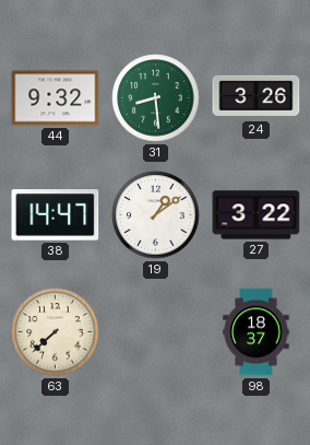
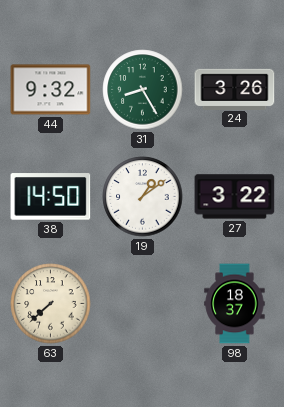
31: 8:29 -> 8:25
38: 14:47 -> 14:50
